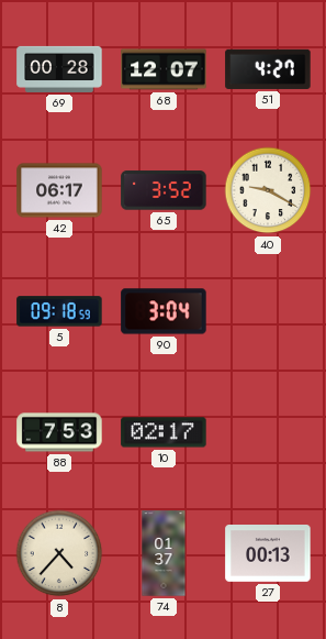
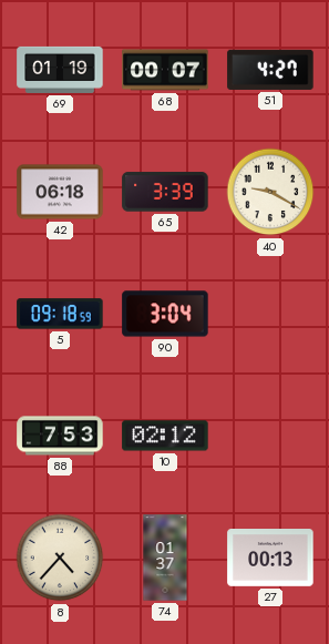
69: 00:28 -> 01:19
68: 12:07 -> 00:07
42: 06:17 -> 06:18
65: 3:52 -> 3:39
10: 02:17 -> 02:12
